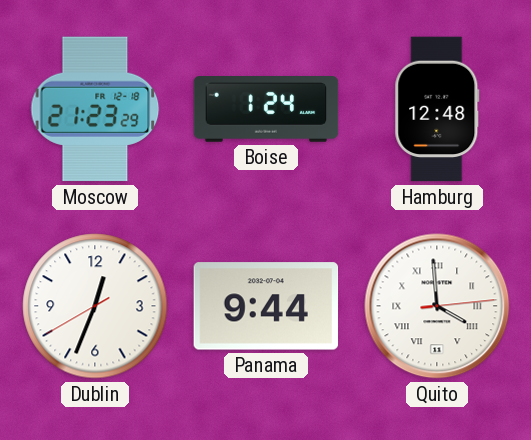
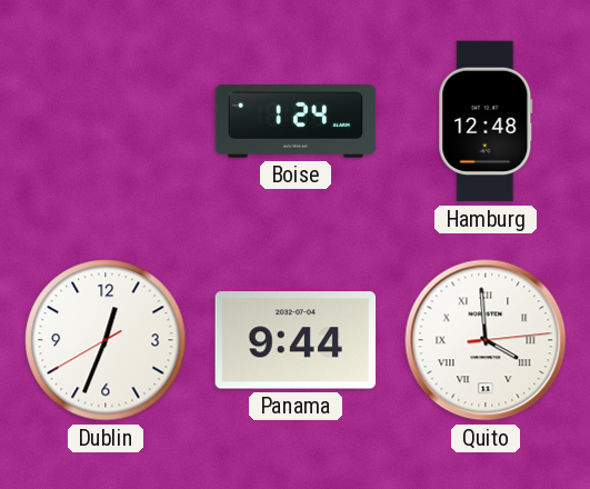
Moscow: 21:23 -> none
